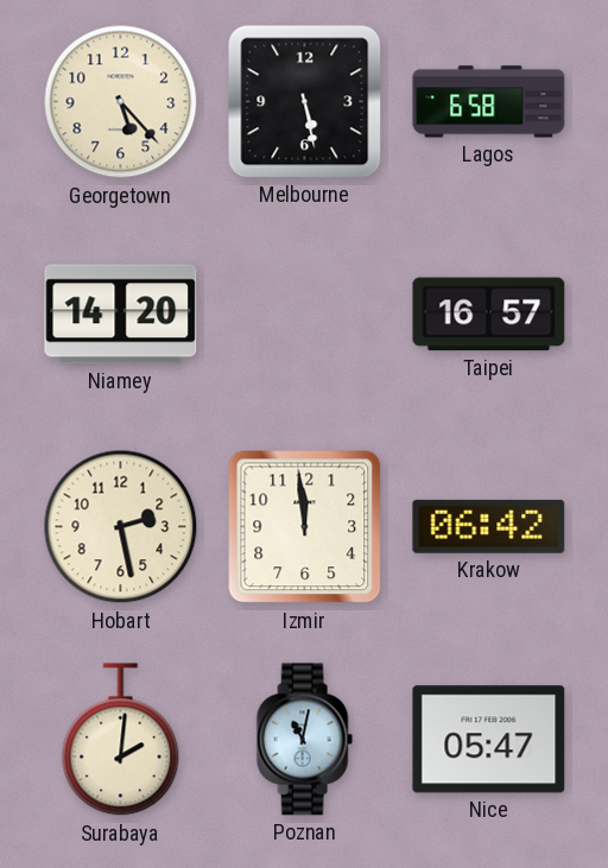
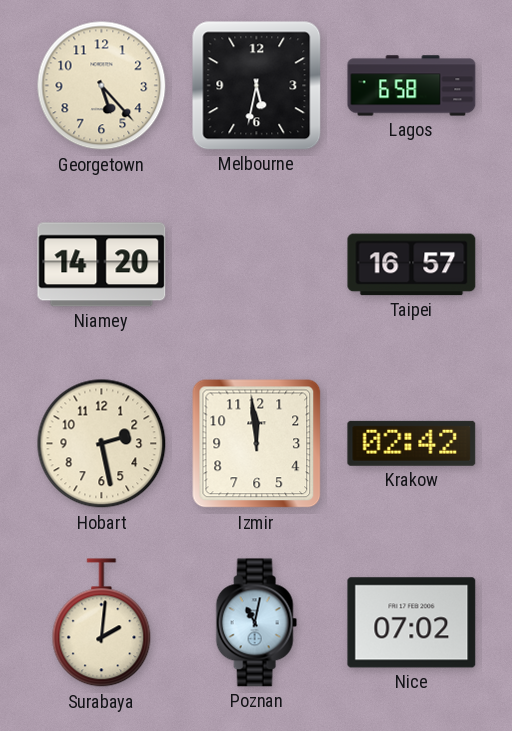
Melbourne: 5:28 -> 5:32
Krakow: 06:42 -> 02:42
Nice: 05:47 -> 07:02
